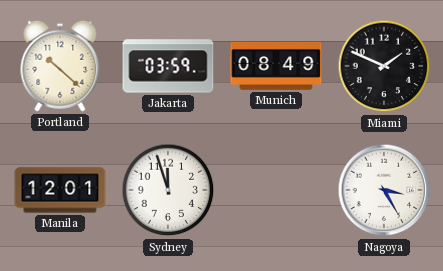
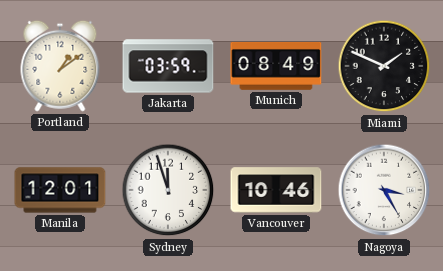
Portland: 10:22 -> 1:09
Vancouver: none -> 10:46
